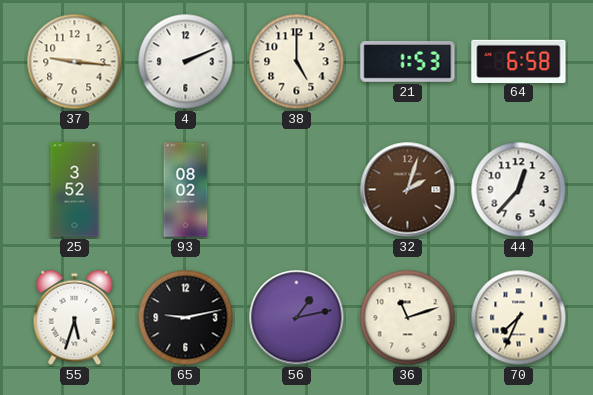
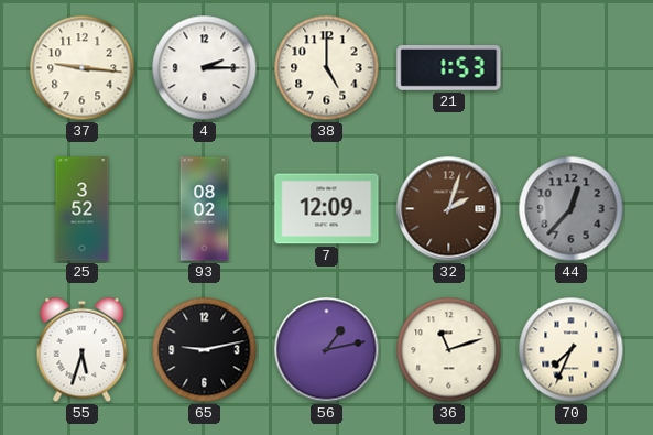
4: 2:11 -> 2:15
64: 6:58 -> none
7: none -> 12:09
44 dial: white -> grey
